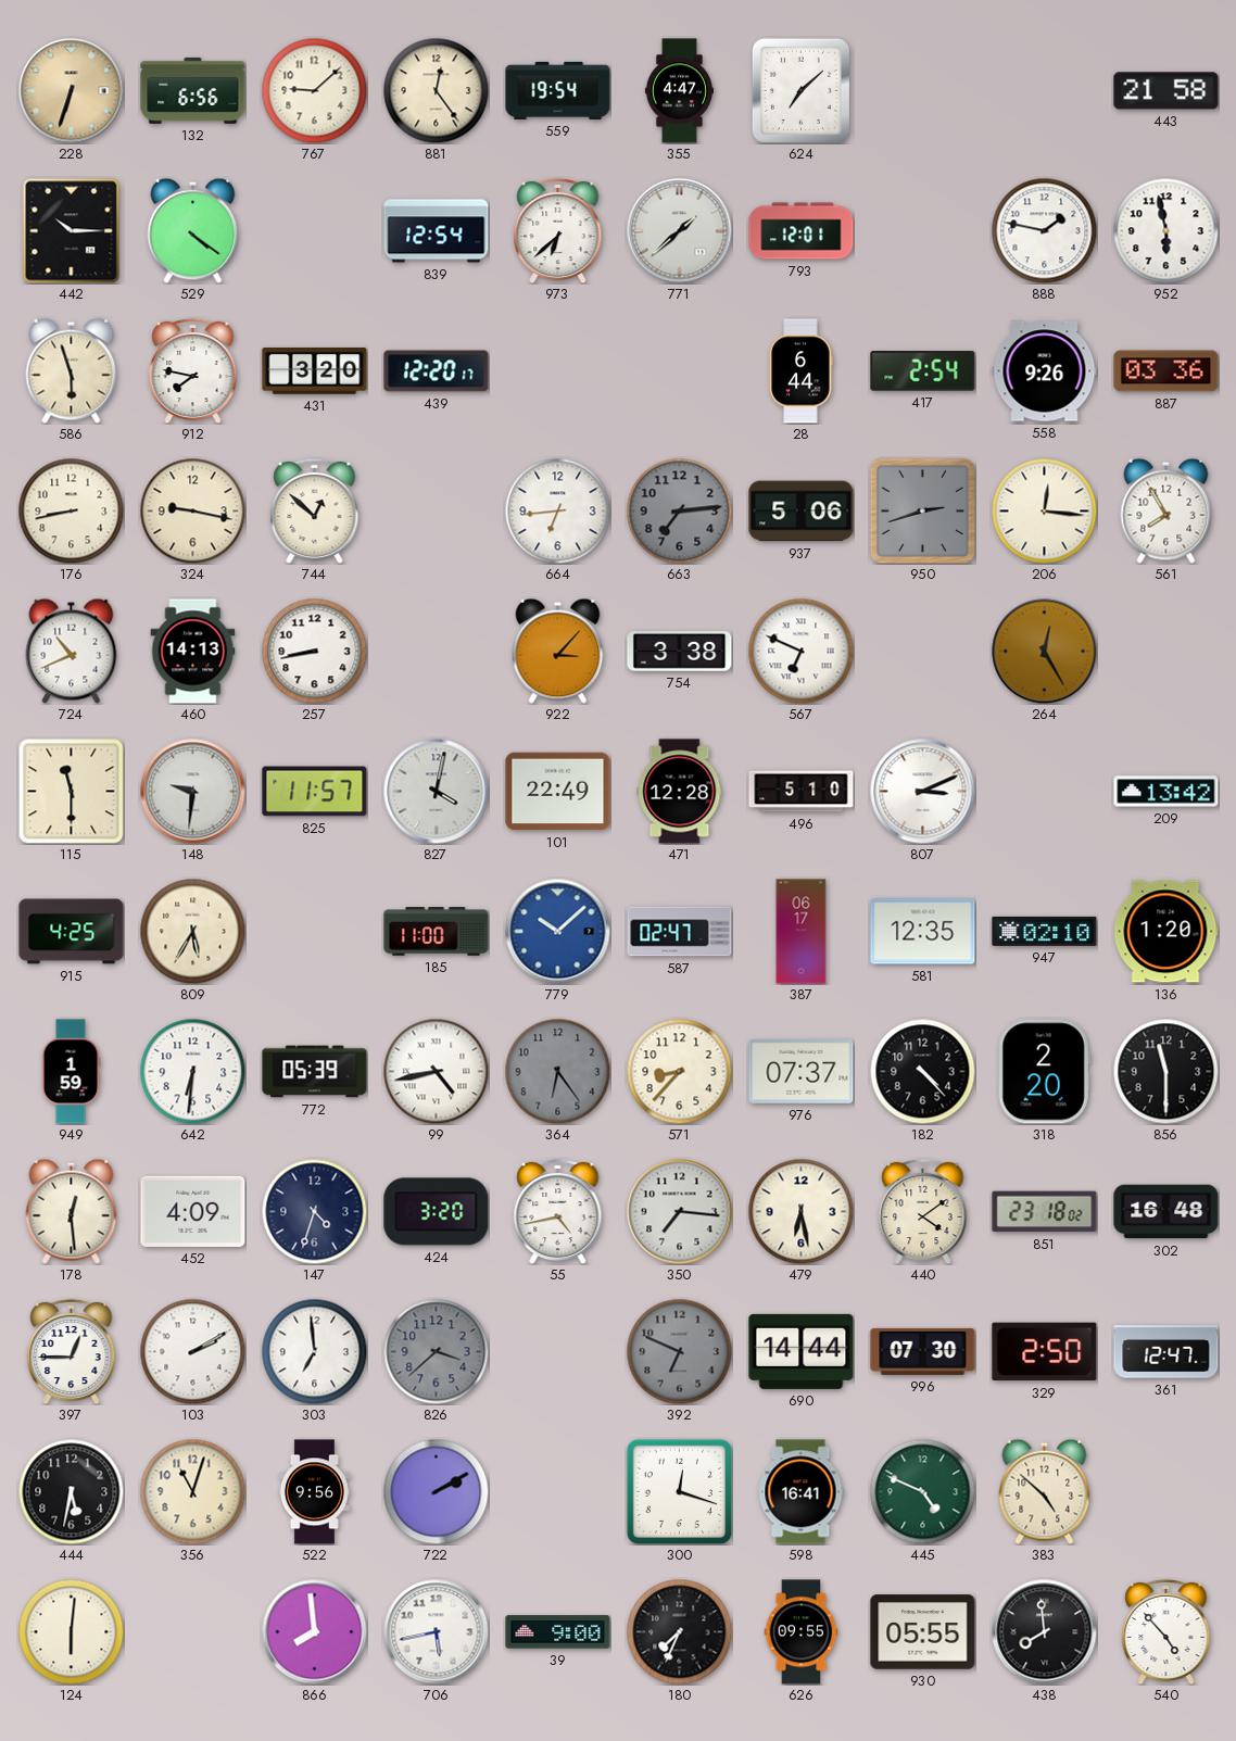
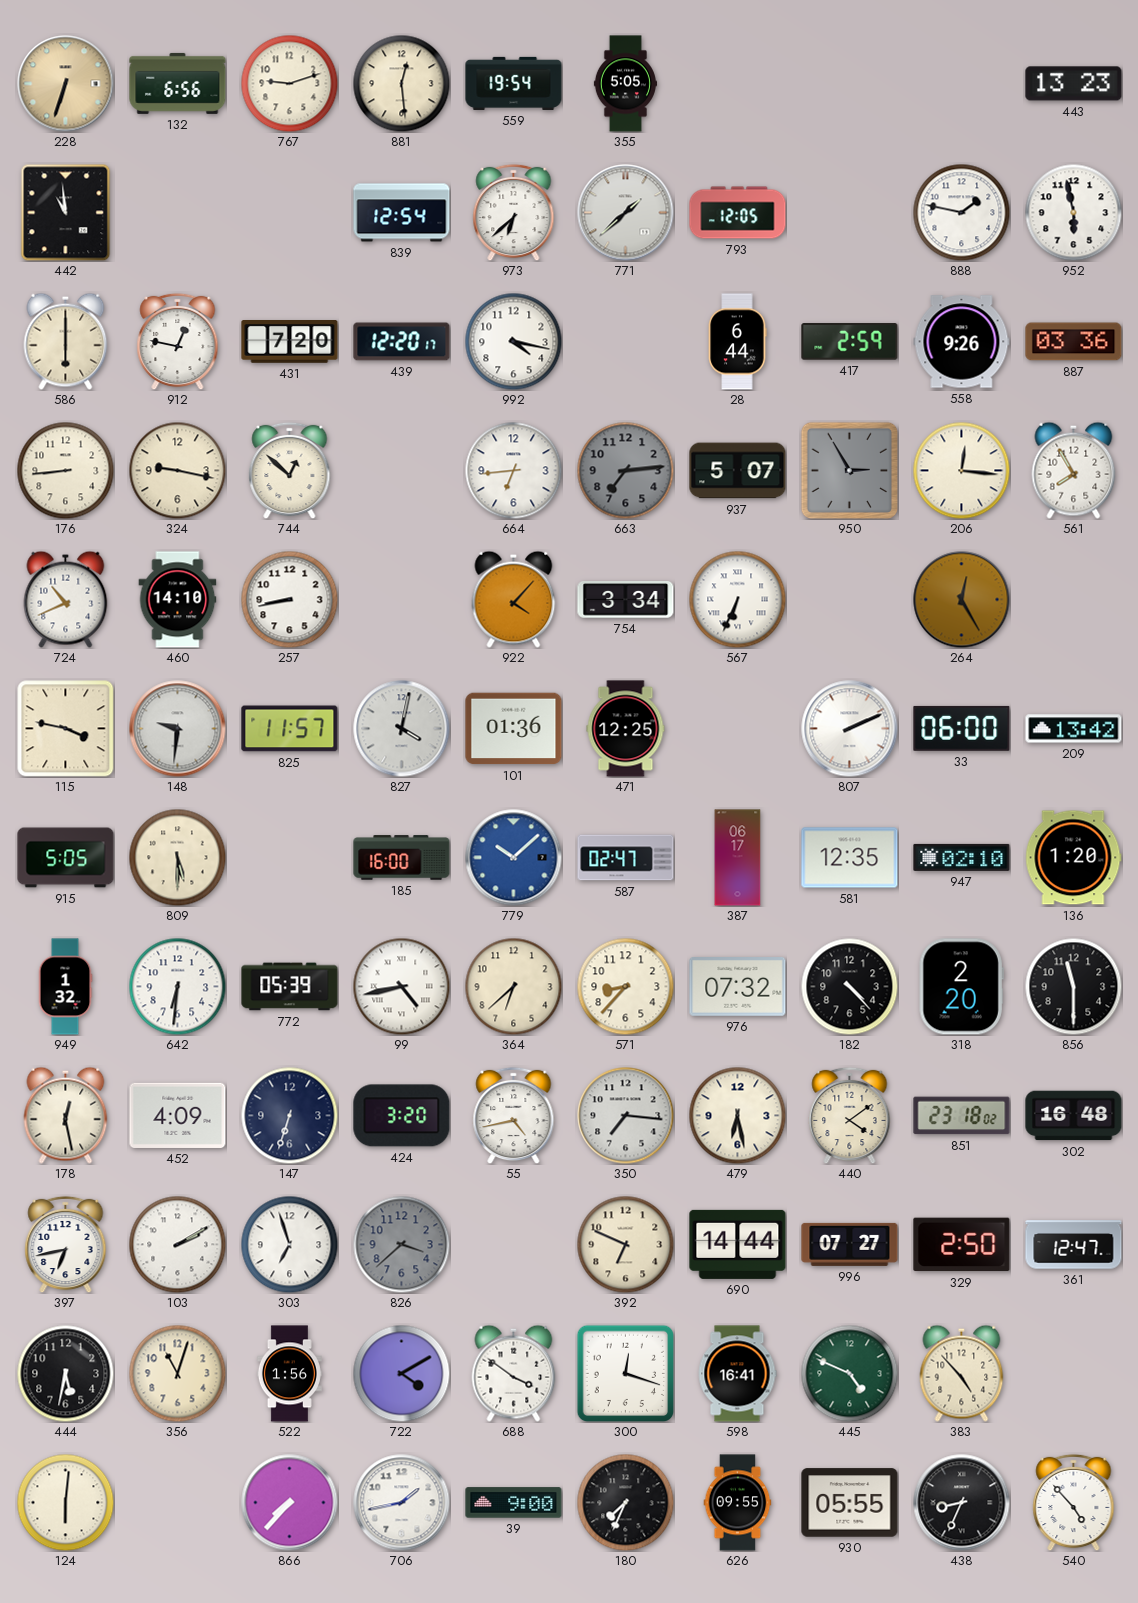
767: 9:08 -> 9:12
881: 12:24 -> 12:29
355: 4:47 -> 5:05
624: 7:08 -> none
443: 21:58 -> 13:23
442: 10:15 -> 10:59
529: 4:21 -> none
793: 12:01 -> 12:05
586: 5:57 -> 6:00
912: 7:47 -> 12:47
431: 3:20 -> 7:20
992: none -> 4:17
417: 2:54 -> 2:59
176: 8:43 -> 8:44
937: 5:06 -> 5:07
950: 2:42 -> 2:55
460: 14:13 -> 14:10
922: 3:07 -> 4:07
754: 3:38 -> 3:34
567: 6:49 -> 6:34
115: 11:30 -> 3:47
101: 22:49 -> 01:36
471: 12:28 -> 12:25
496: 5:10 -> none
807: 3:11 -> 2:11
33: none -> 06:00
915: 4:25 -> 5:05
809: 5:35 -> 5:30
185: 11:00 -> 16:00
949: 1:59 -> 1:32
364: 6:24 -> 6:38
364 dial: grey -> cream
976: 07:37 -> 07:32
178: 12:29 -> 12:28
147: 4:33 -> 6:33
397: 12:45 -> 6:43
303: 6:59 -> 6:57
392 dial: grey -> cream
996: 07:30 -> 07:27
522: 9:56 -> 1:56
722: 2:10 -> 4:10
688: none -> 3:51
383: 4:52 -> 4:53
866: 7:59 -> 7:37
706: 5:43 -> 1:43
438: 7:59 -> 8:34
